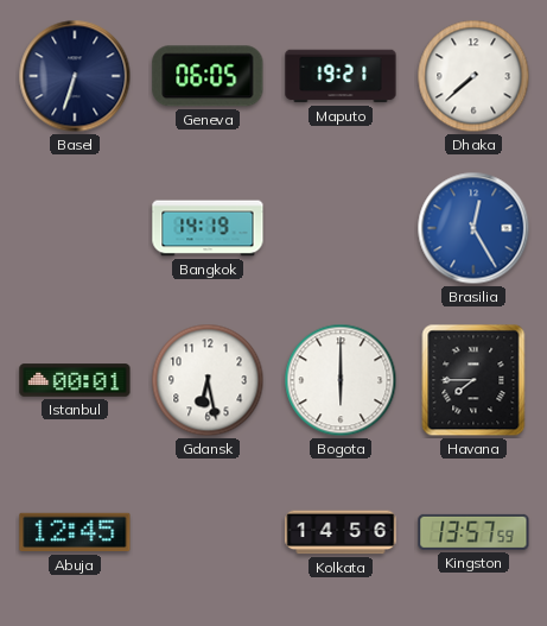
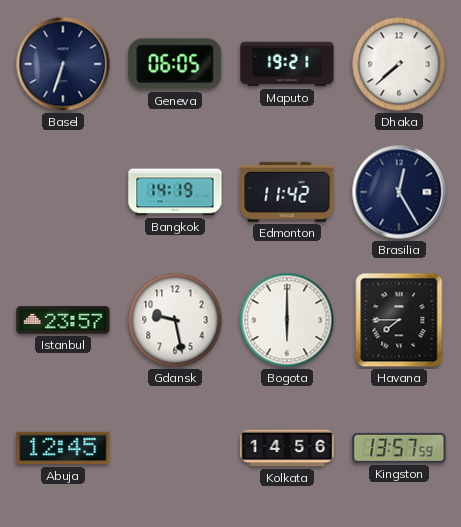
Edmonton: none -> 11:42
Brasilia dial: blue -> navy
Istanbul: 00:01 -> 23:57
Gdansk: 6:28 -> 9:28
